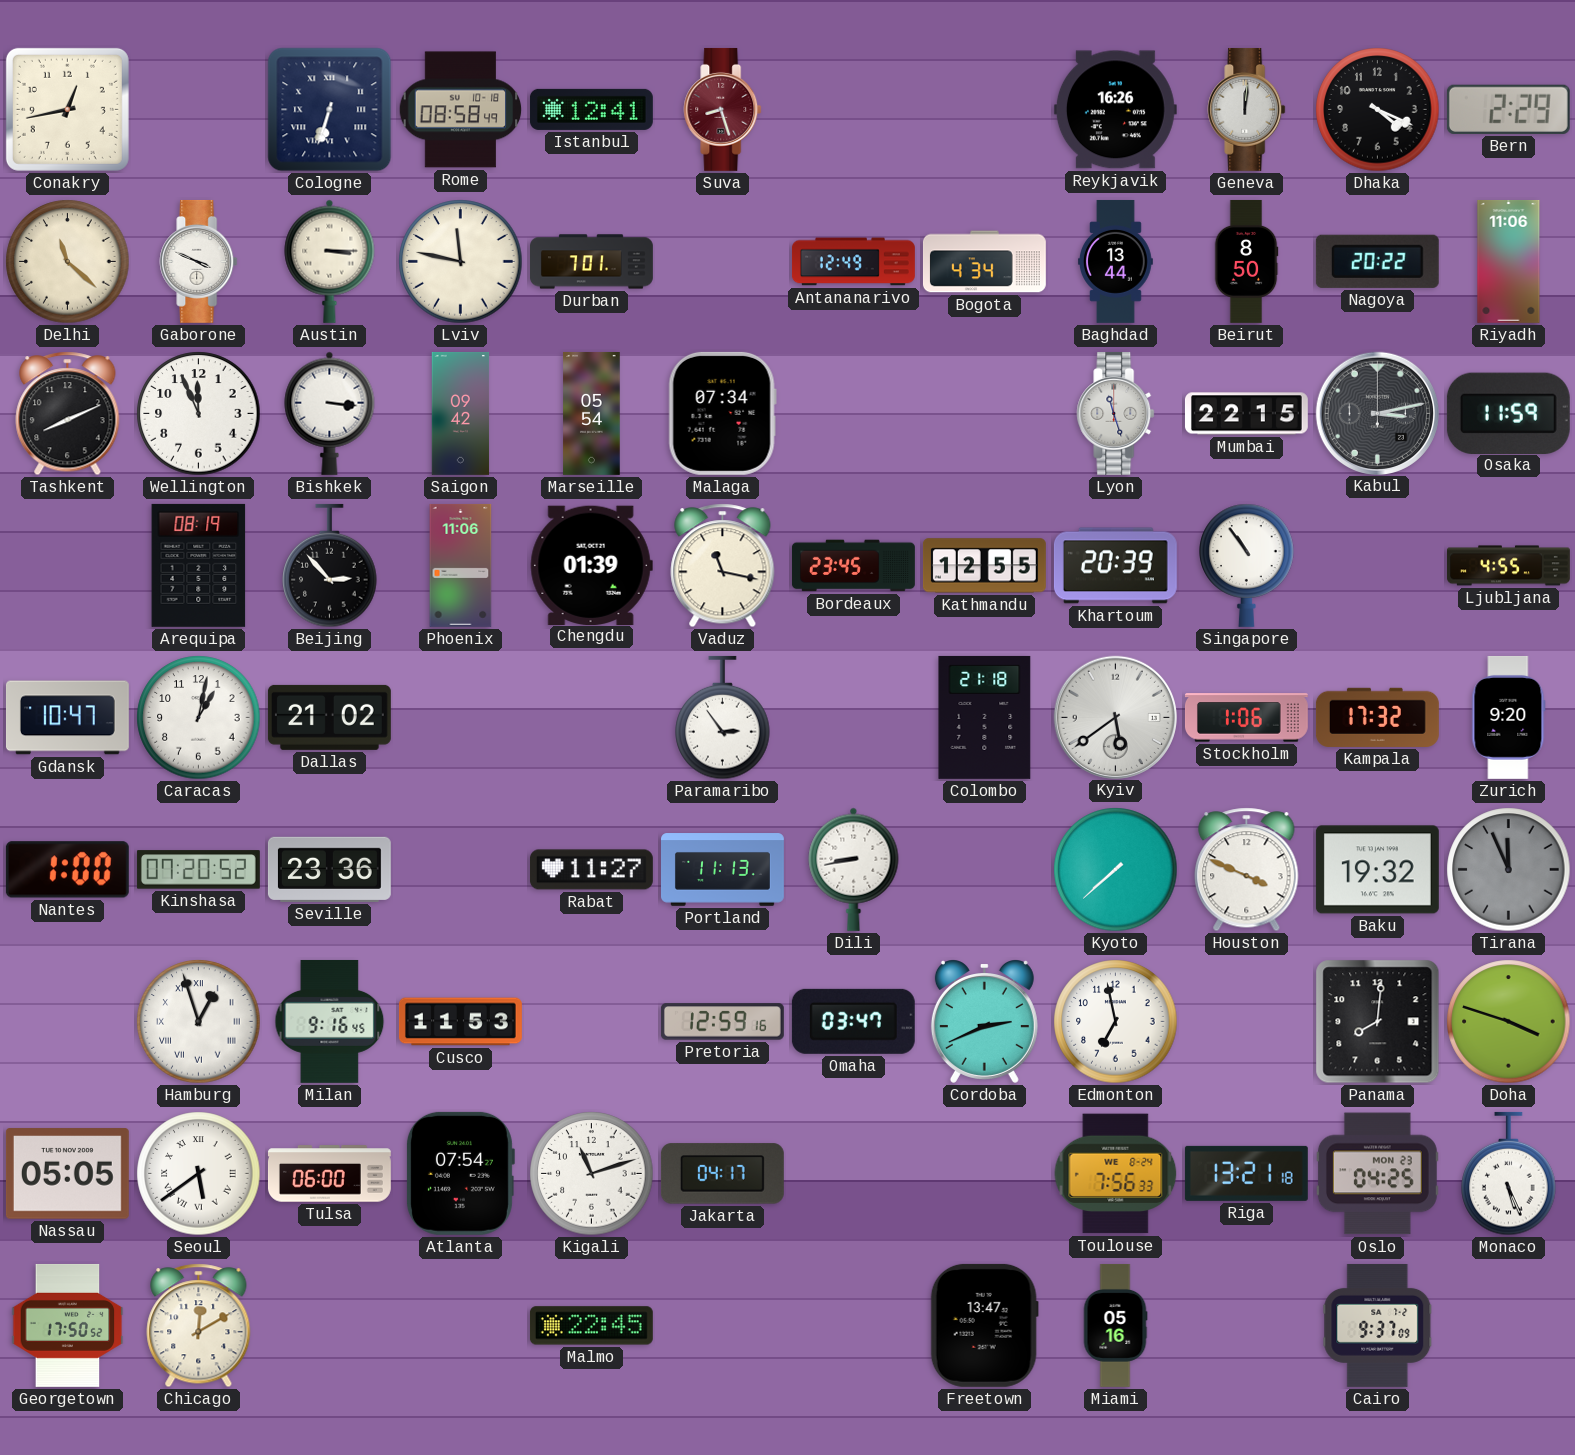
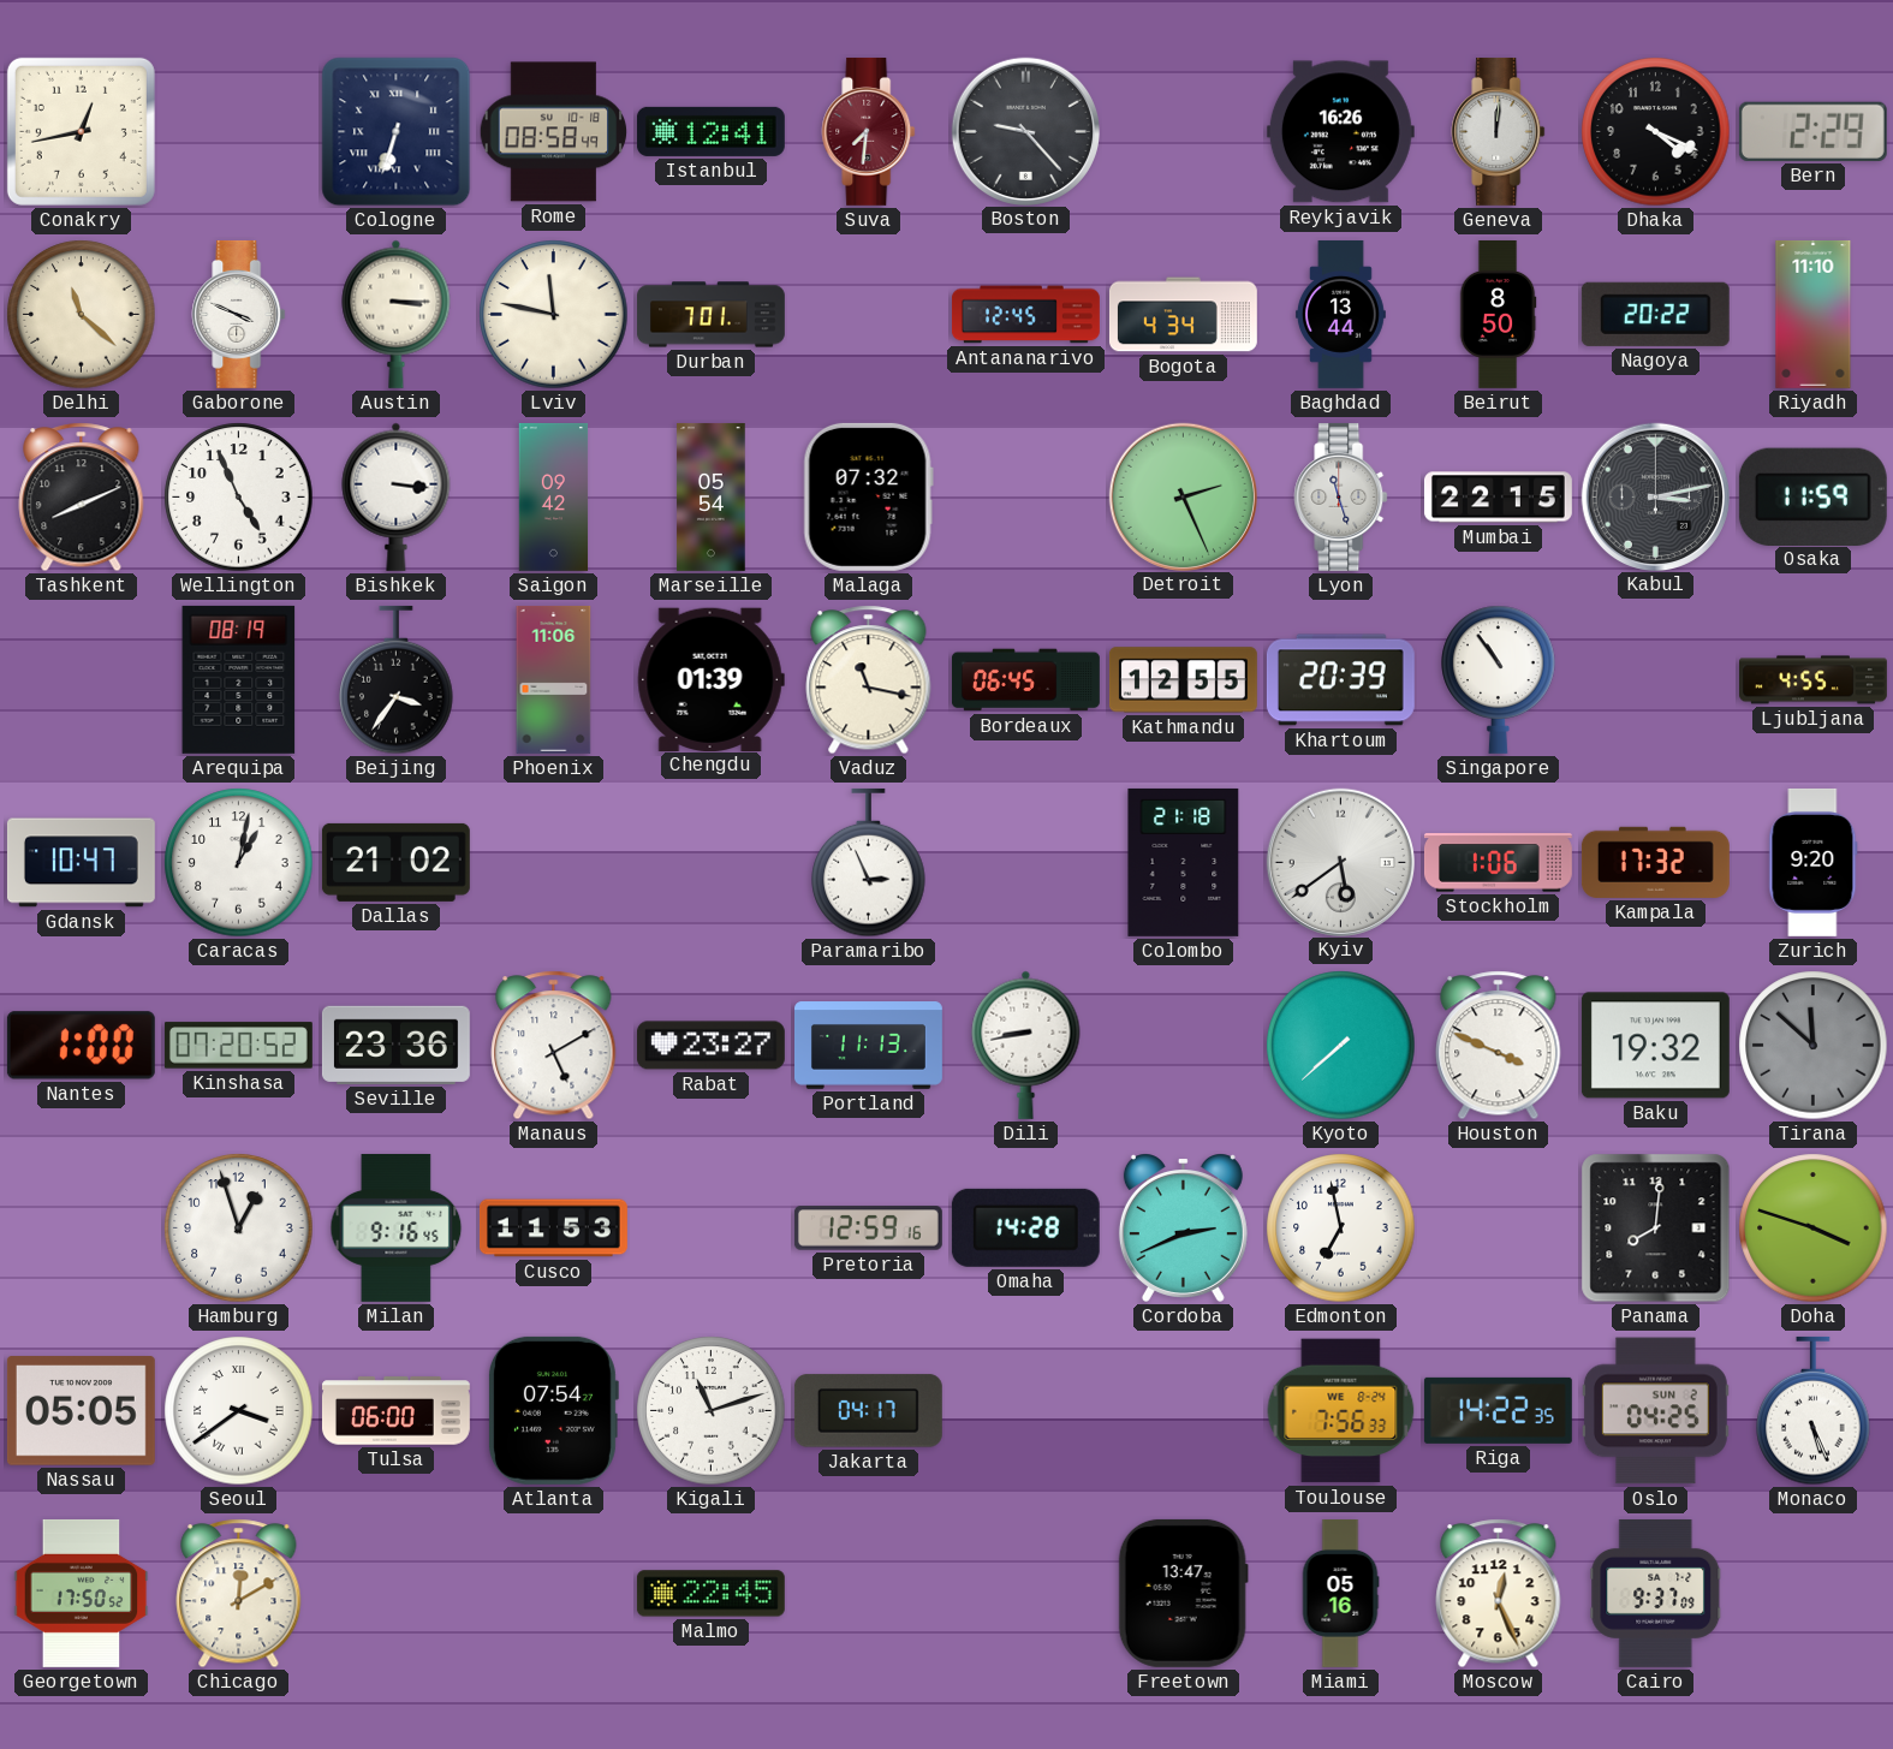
Suva: 8:27 -> 7:31
Boston: none -> 9:23
Antananarivo: 12:49 -> 12:45
Riyadh: 11:06 -> 11:10
Wellington: 11:56 -> 4:56
Malaga: 07:34 -> 07:32
Detroit: none -> 2:26
Beijing: 2:53 -> 3:36
Bordeaux: 23:45 -> 06:45
Paramaribo: 2:54 -> 2:56
Manaus: none -> 5:10
Rabat: 11:27 -> 23:27
Tirana: 11:56 -> 11:52
Hamburg numerals: Roman -> Arabic
Omaha: 03:47 -> 14:28
Seoul: 5:39 -> 3:39
Riga: 13:21 -> 14:22
Oslo date: MON 23 -> SUN 2
Moscow: none -> 12:26
